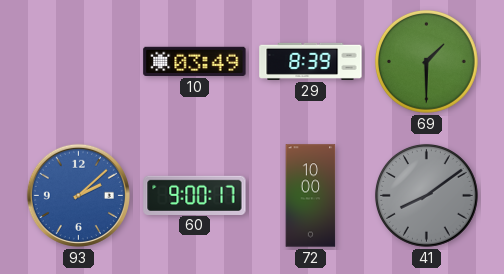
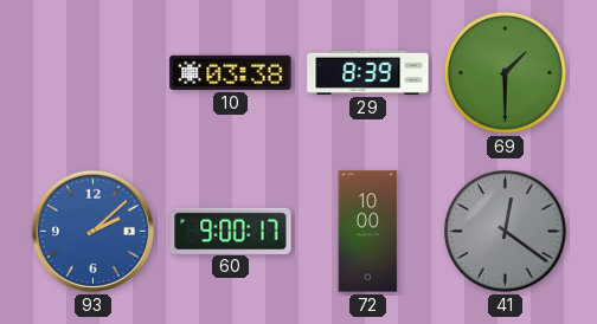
10: 03:49 -> 03:38
41: 8:09 -> 12:21
